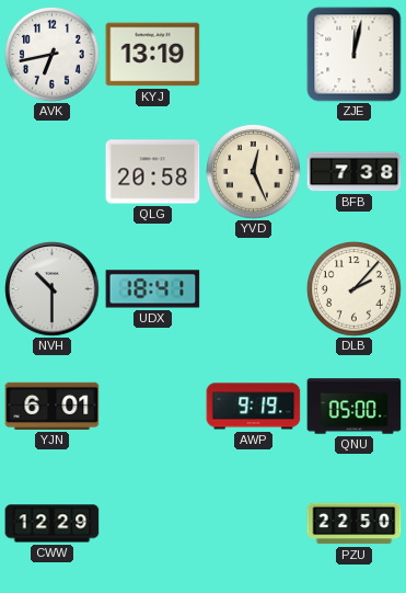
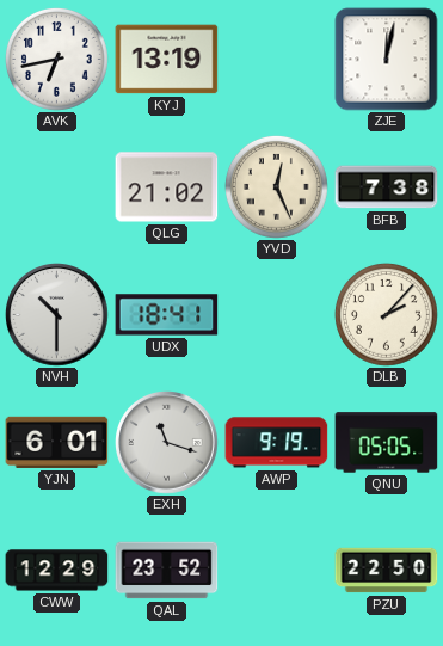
QLG: 20:58 -> 21:02
EXH: none -> 11:18
QNU: 05:00 -> 05:05
QAL: none -> 23:52
